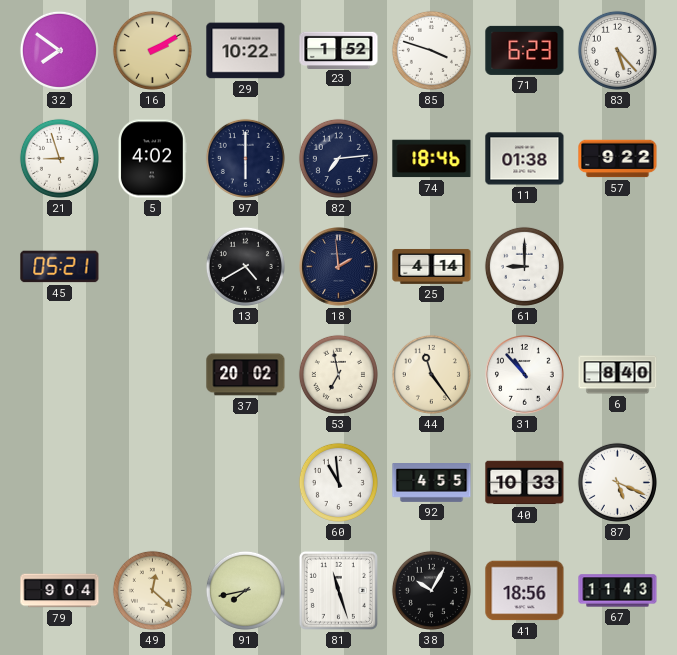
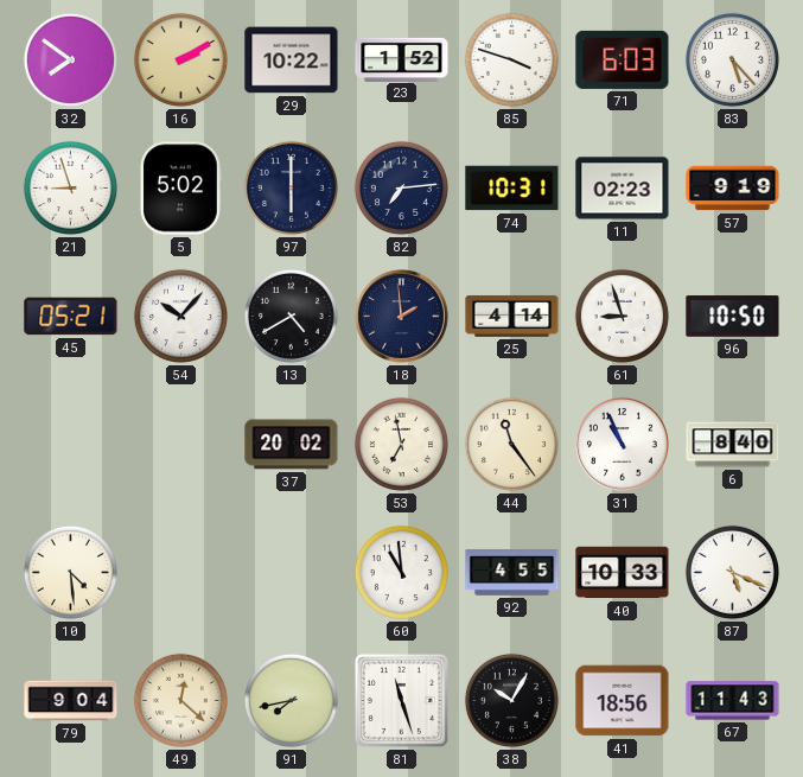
71: 6:23 -> 6:03
5: 4:02 -> 5:02
74: 18:46 -> 10:31
11: 01:38 -> 02:23
57: 9:22 -> 9:19
54: none -> 10:07
61: 9:00 -> 8:57
96: none -> 10:50
31: 10:53 -> 10:56
10: none -> 4:29
